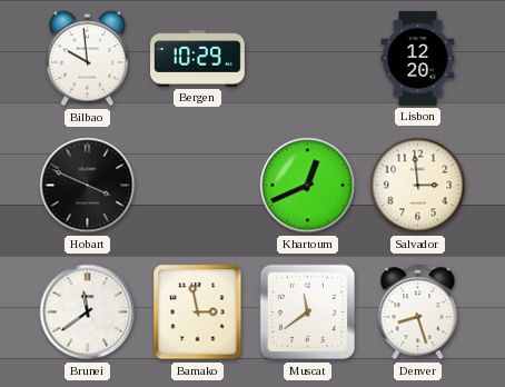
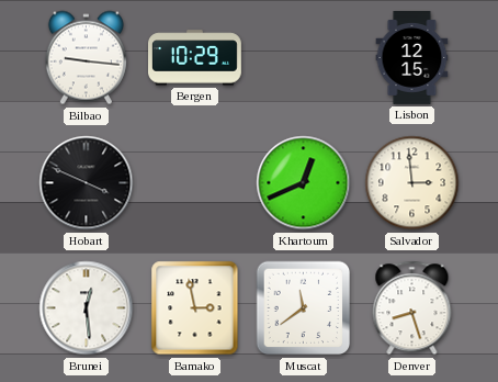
Bilbao: 9:59 -> 9:16
Lisbon: 12:20 -> 12:15
Brunei: 11:39 -> 12:29
